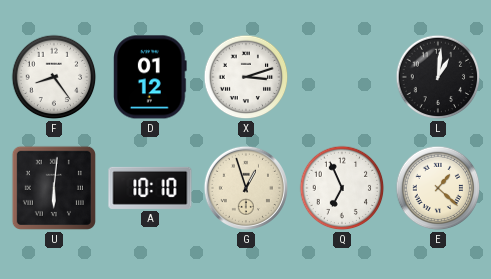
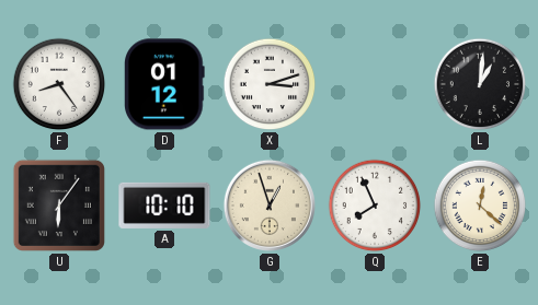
U: 6:01 -> 6:06
Q: 6:56 -> 7:56
E: 1:22 -> 12:22
